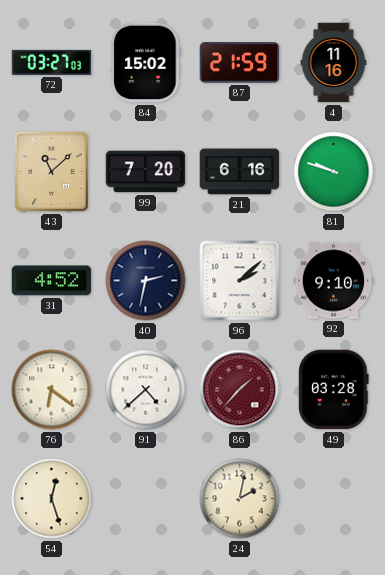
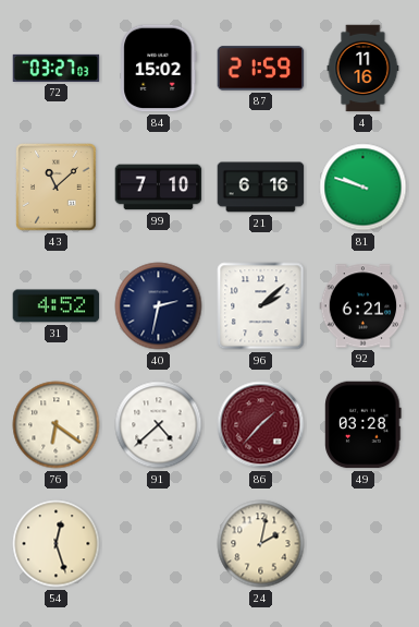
99: 7:20 -> 7:10
92: 9:10 -> 6:21
